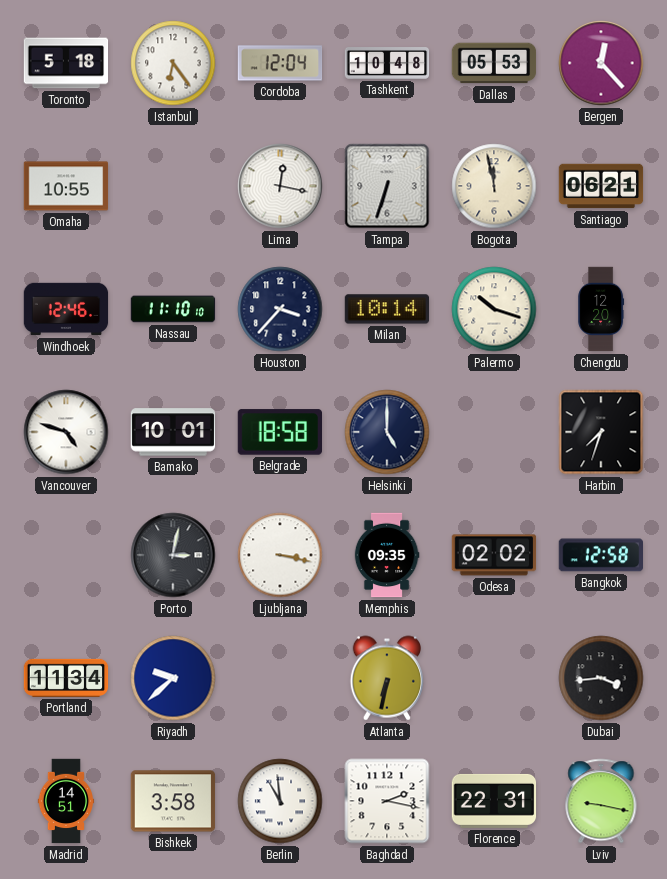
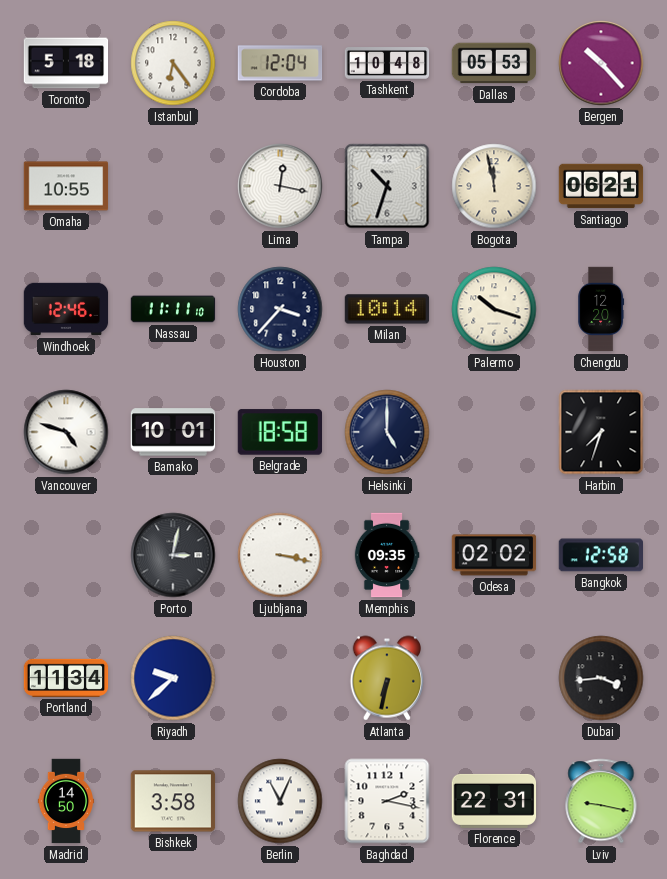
Bergen: 12:23 -> 10:23
Tampa: 6:33 -> 10:33
Nassau: 11:10 -> 11:11
Madrid: 14:51 -> 14:50
Berlin: 10:59 -> 11:04
